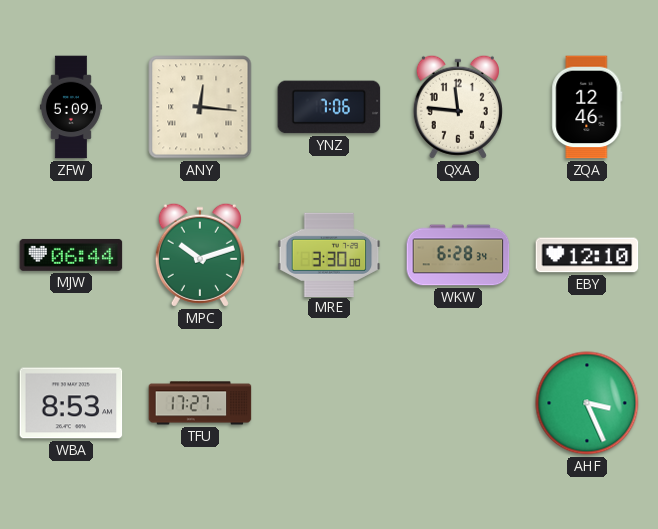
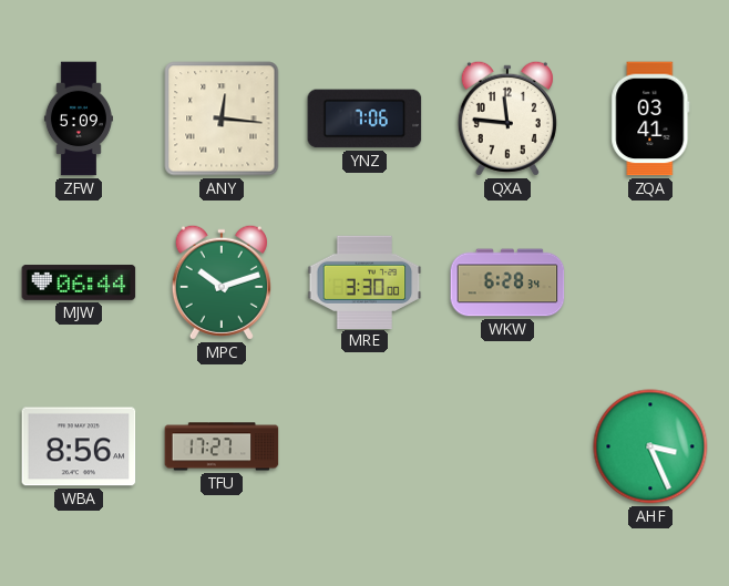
ZQA: 12:46 -> 03:41
EBY: 12:10 -> none
WBA: 8:53 -> 8:56
